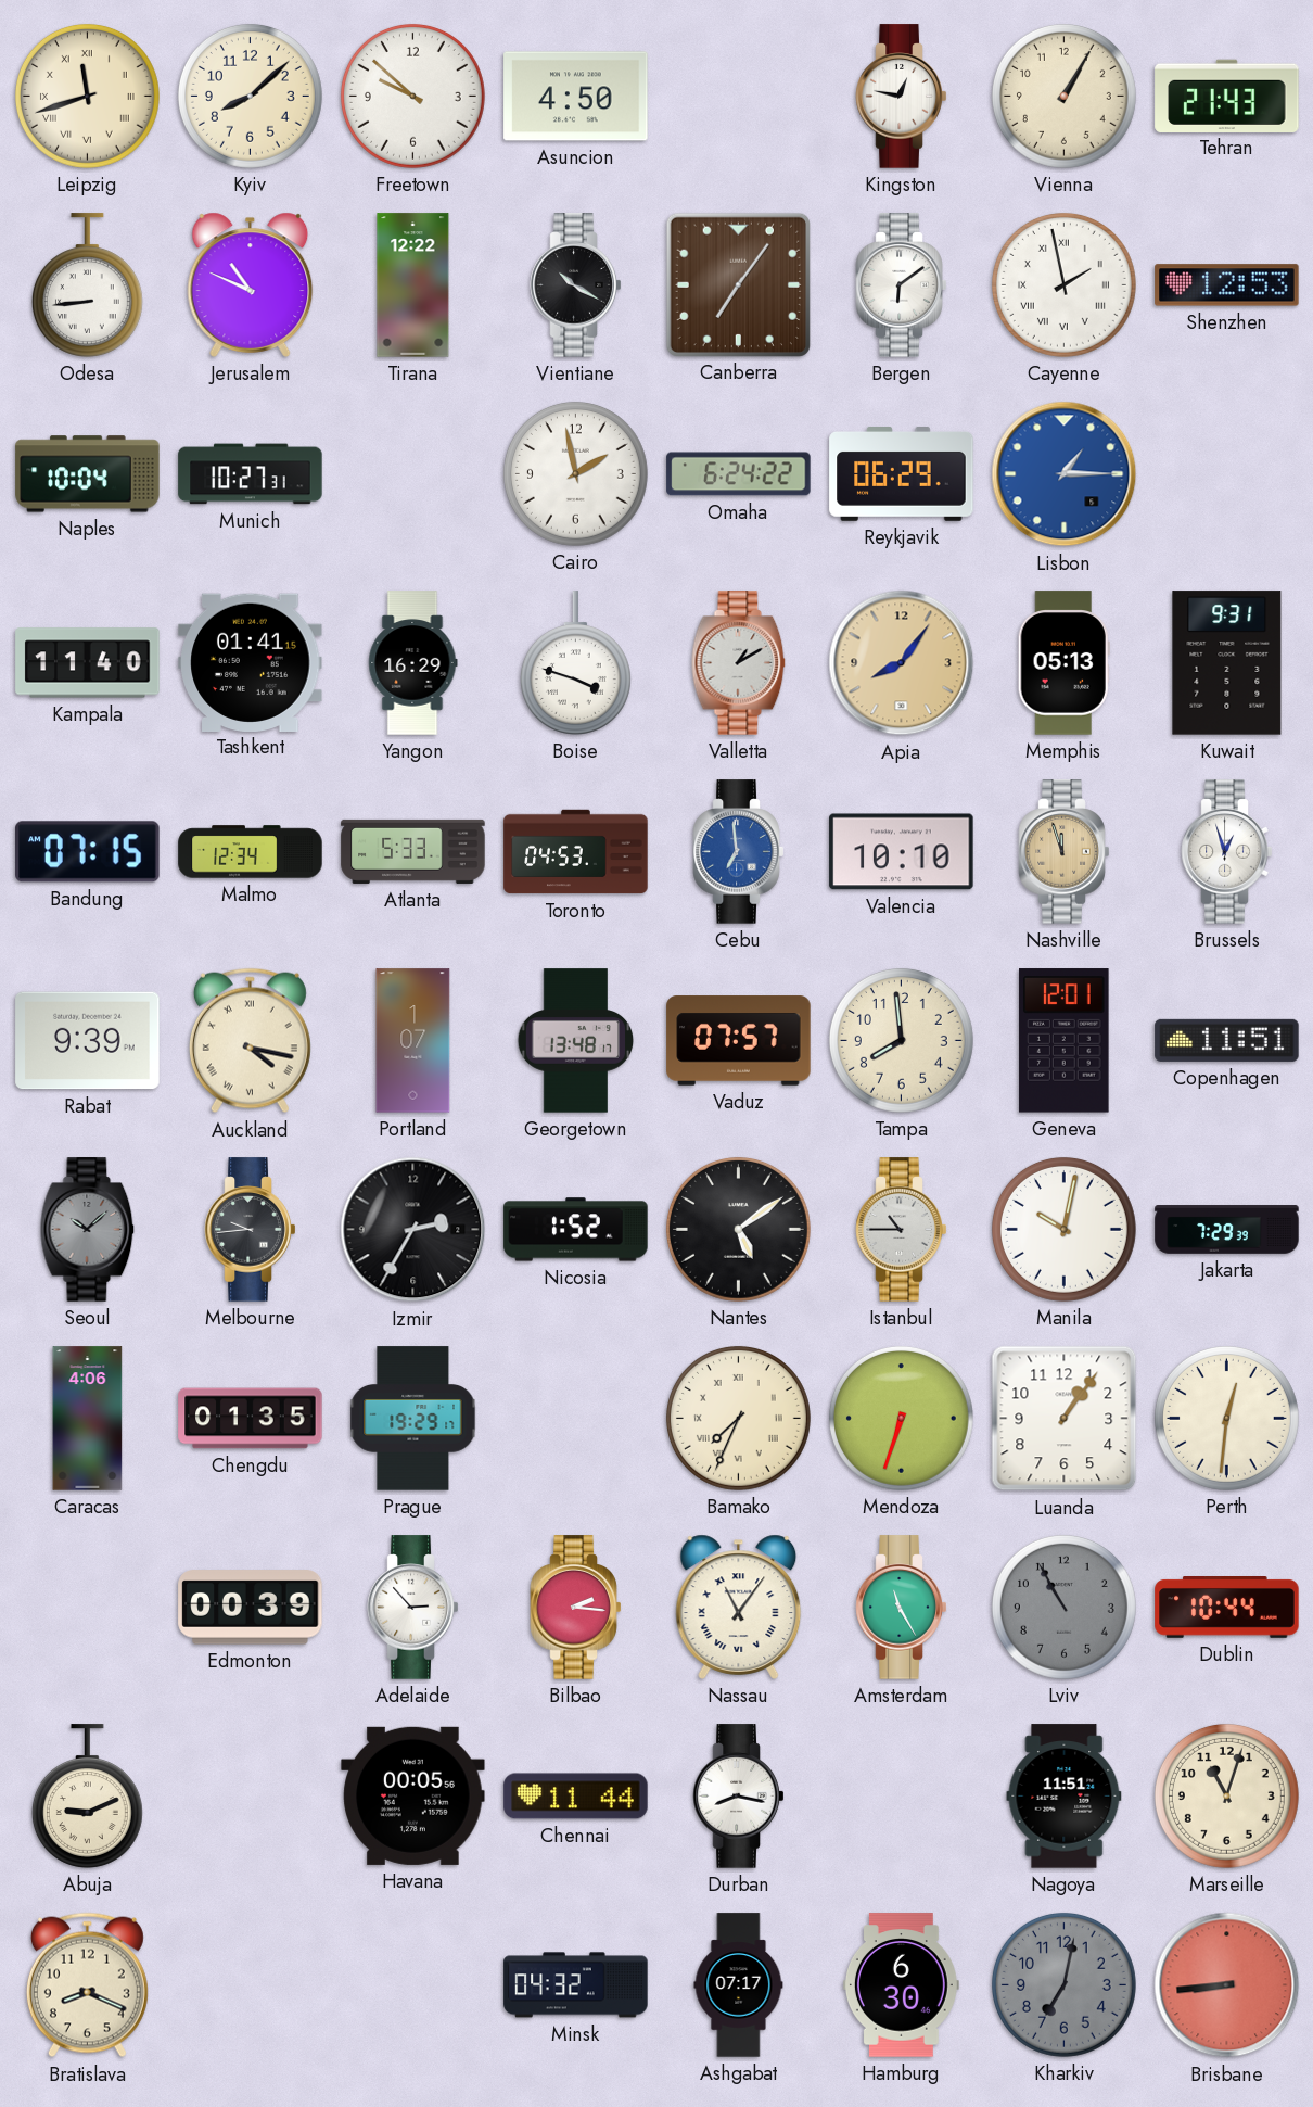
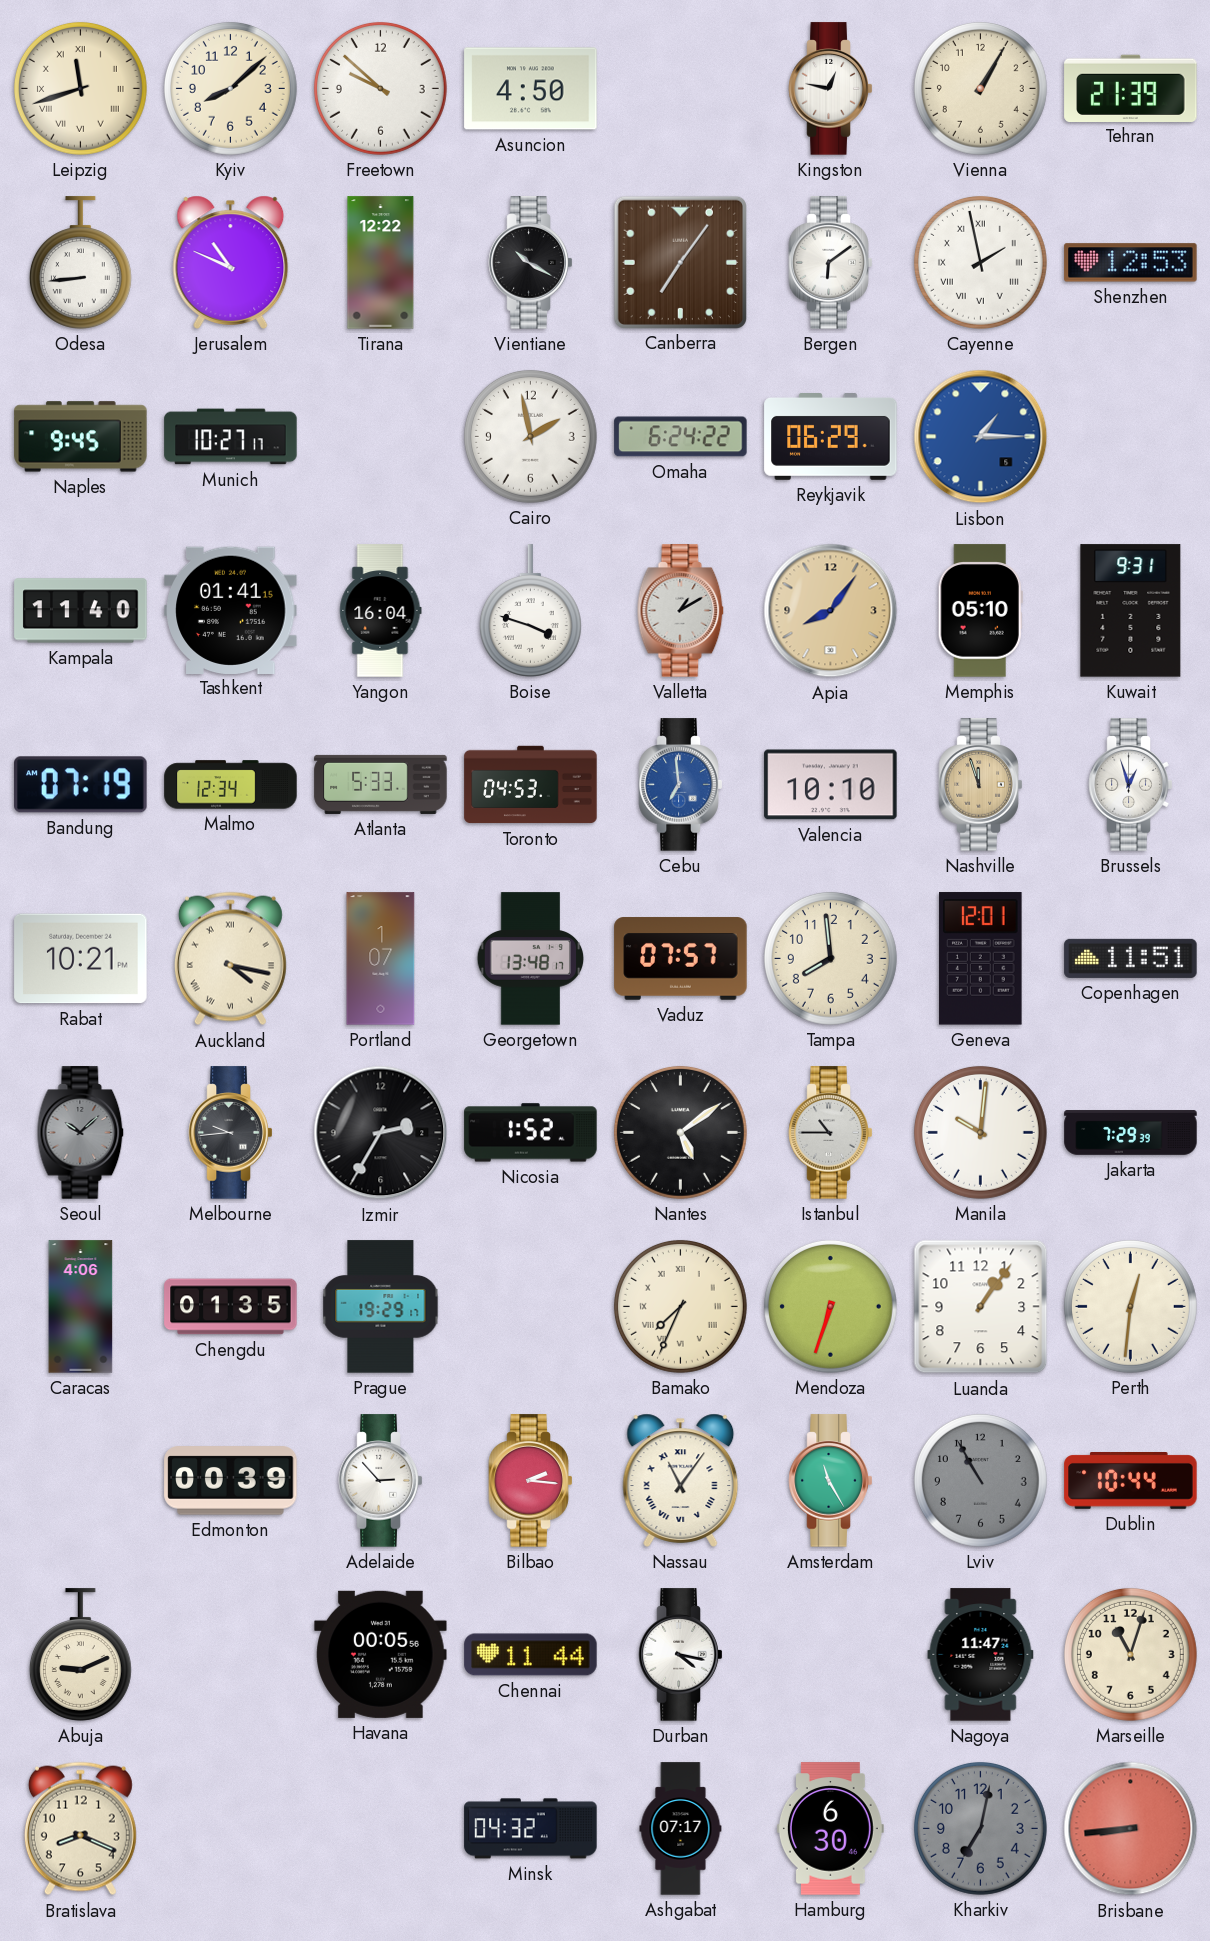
Tehran: 21:43 -> 21:39
Naples: 10:04 -> 9:45
Munich: 10:27:31 -> 10:27:17
Yangon: 16:29 -> 16:04
Memphis: 05:13 -> 05:10
Bandung: 07:15 -> 07:19
Rabat: 9:39 -> 10:21
Manila: 10:02 -> 10:01
Durban: 8:17 -> 4:17
Nagoya: 11:51 -> 11:47
